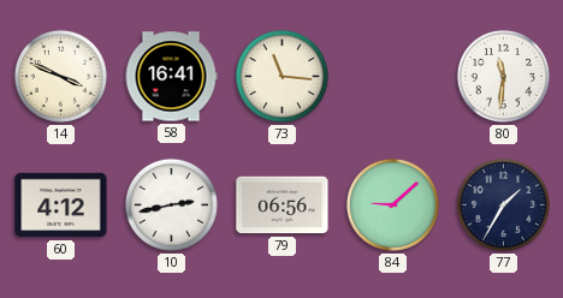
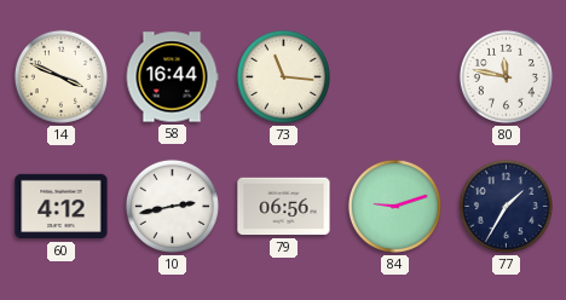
58: 16:41 -> 16:44
80: 11:31 -> 11:47
84: 9:08 -> 9:12
